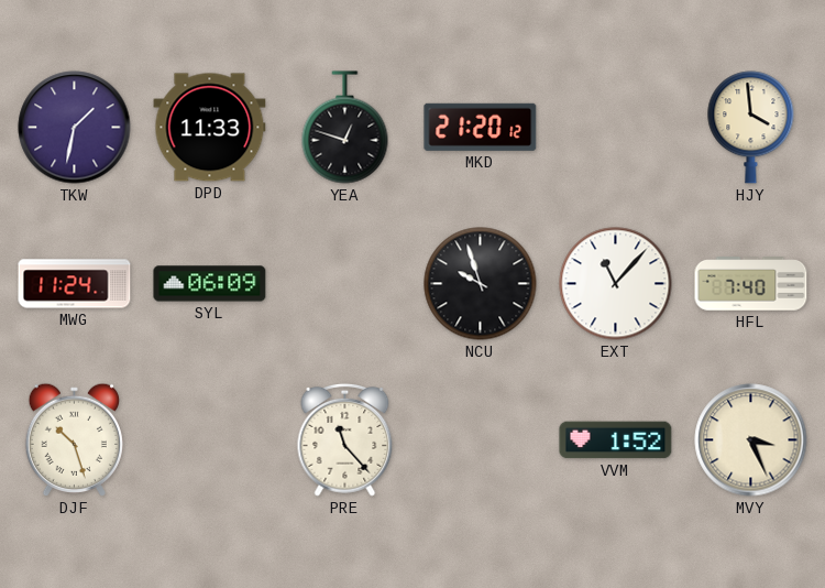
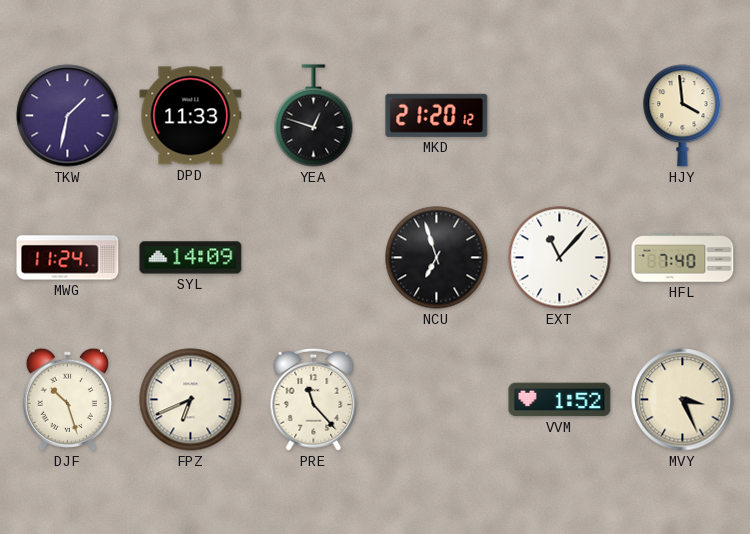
SYL: 06:09 -> 14:09
NCU: 9:57 -> 6:57
FPZ: none -> 6:41
